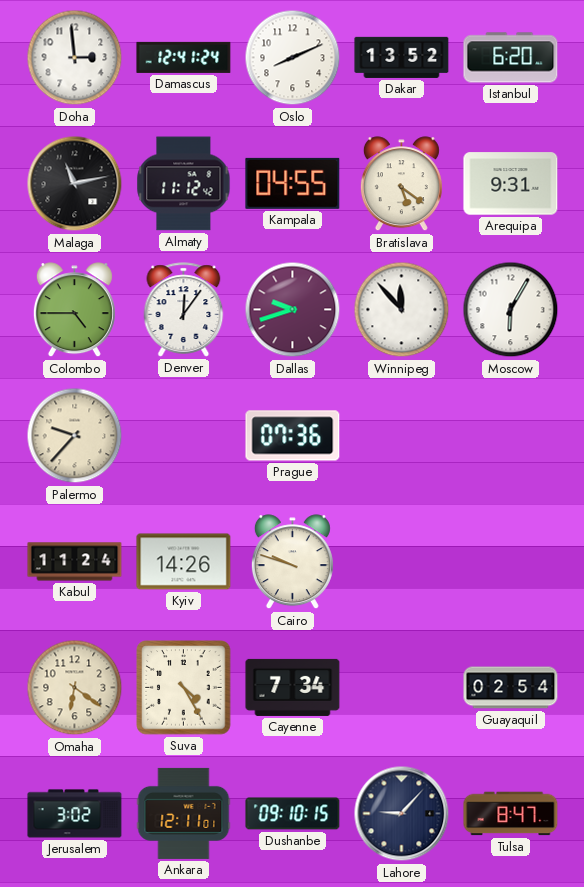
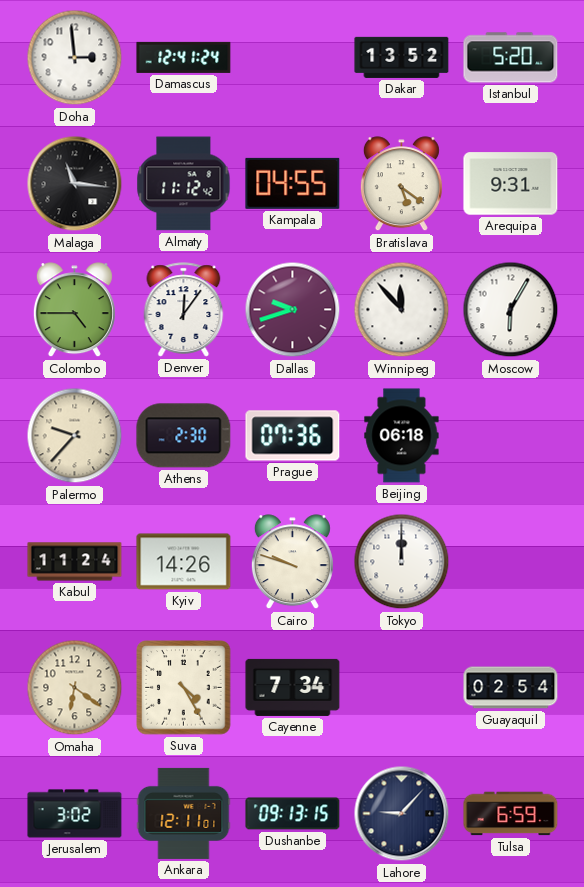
Oslo: 8:11 -> none
Istanbul: 6:20 -> 5:20
Malaga: 11:13 -> 11:16
Athens: none -> 2:30
Beijing: none -> 06:18
Tokyo: none -> 12:00
Dushanbe: 09:10 -> 09:13
Tulsa: 8:47 -> 6:59
